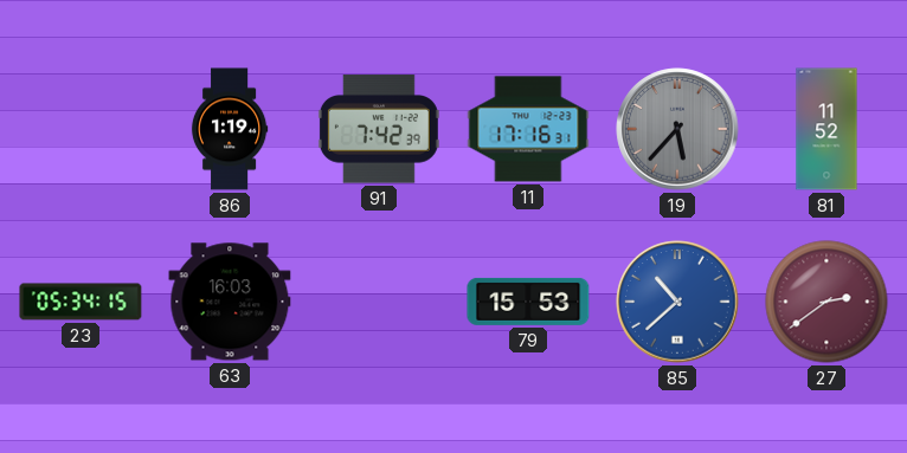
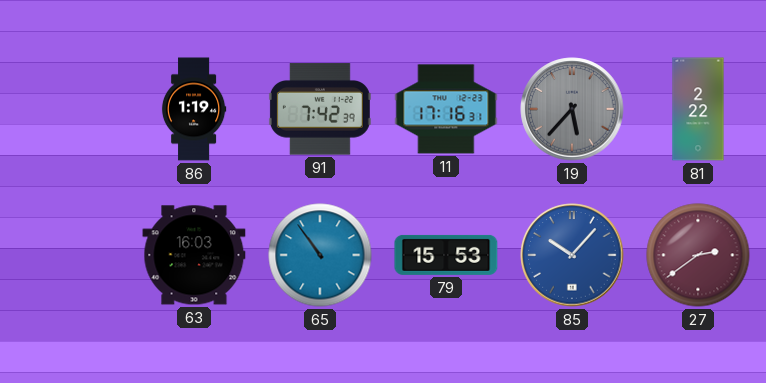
81: 11:52 -> 2:22
23: 05:34 -> none
65: none -> 10:54
85: 10:38 -> 10:07
